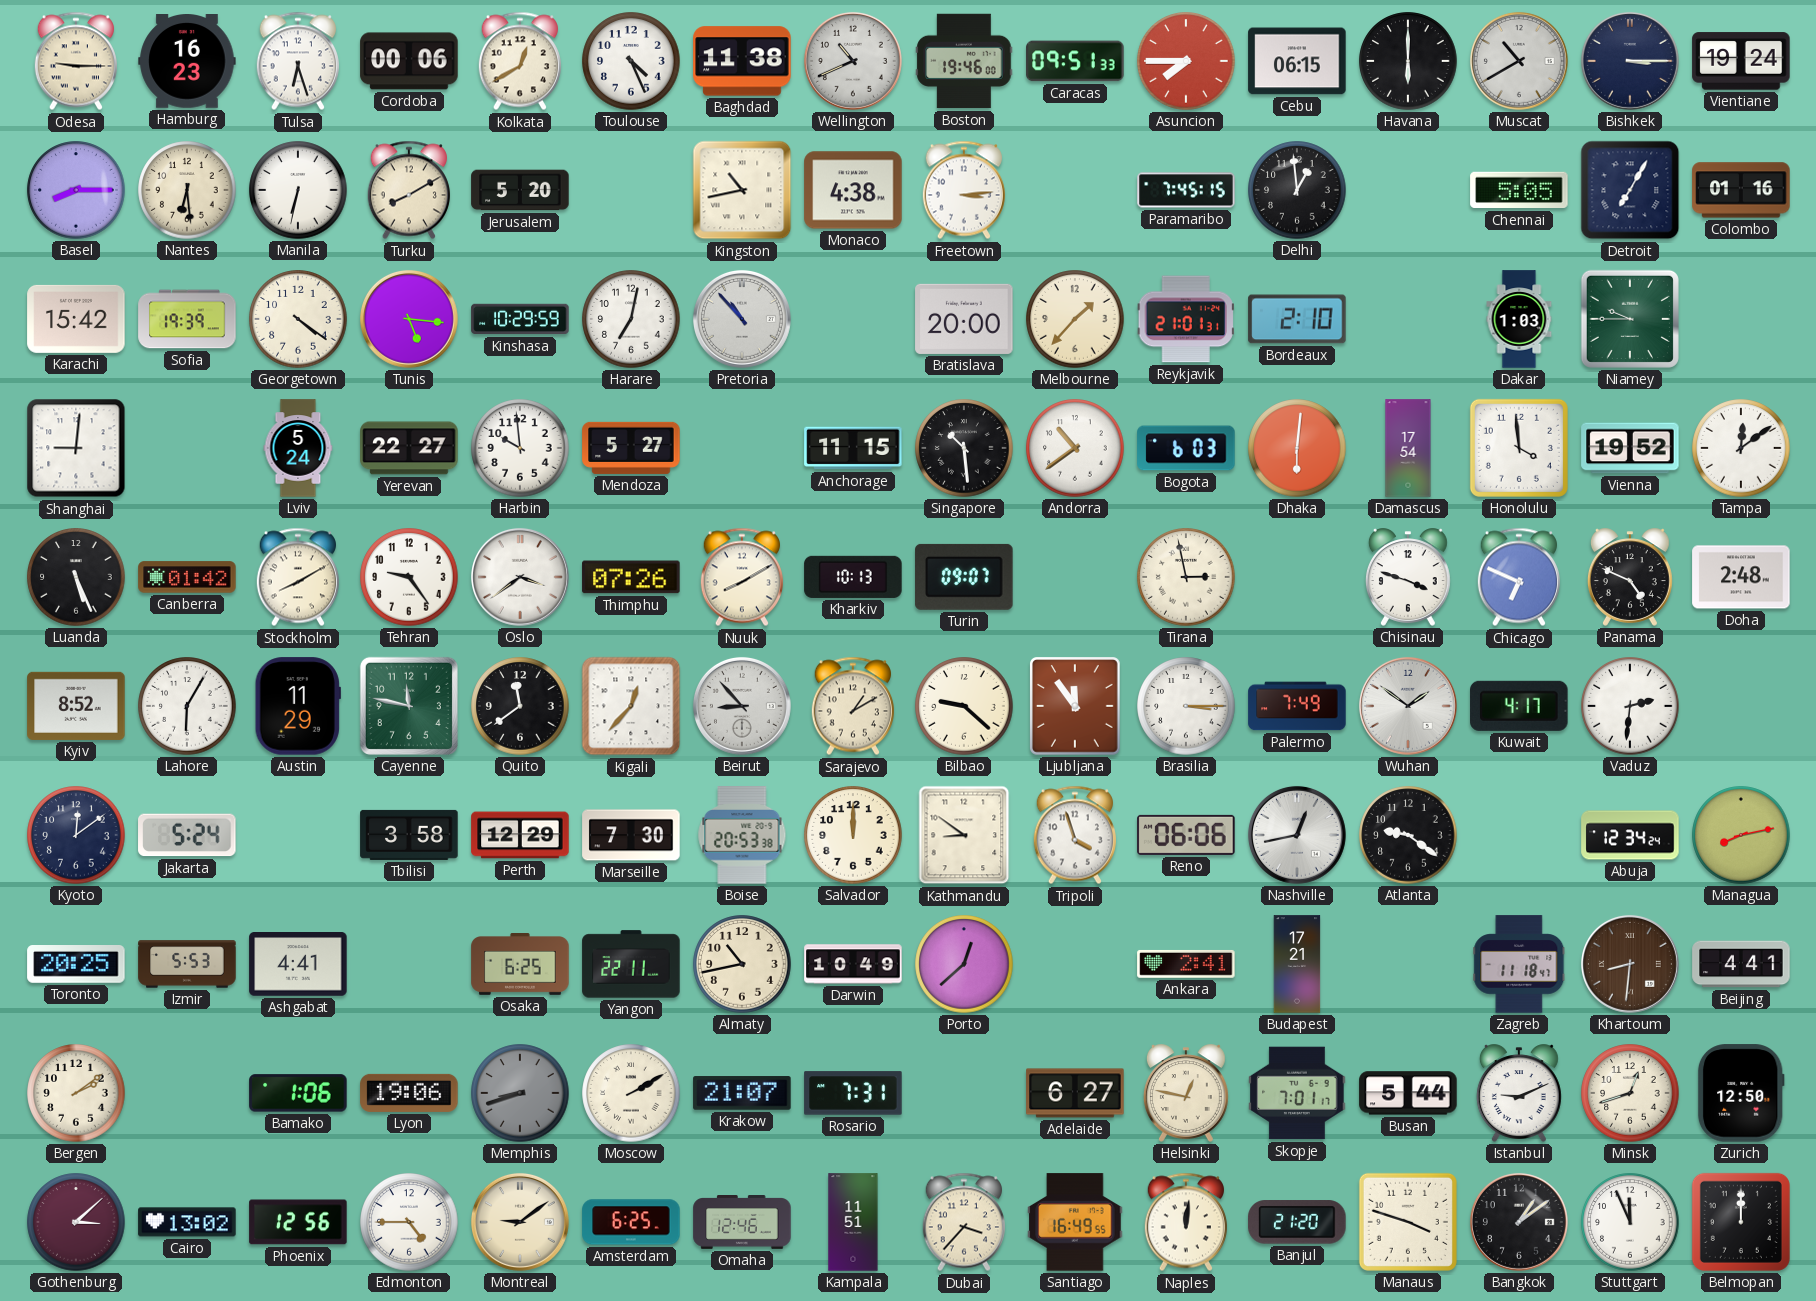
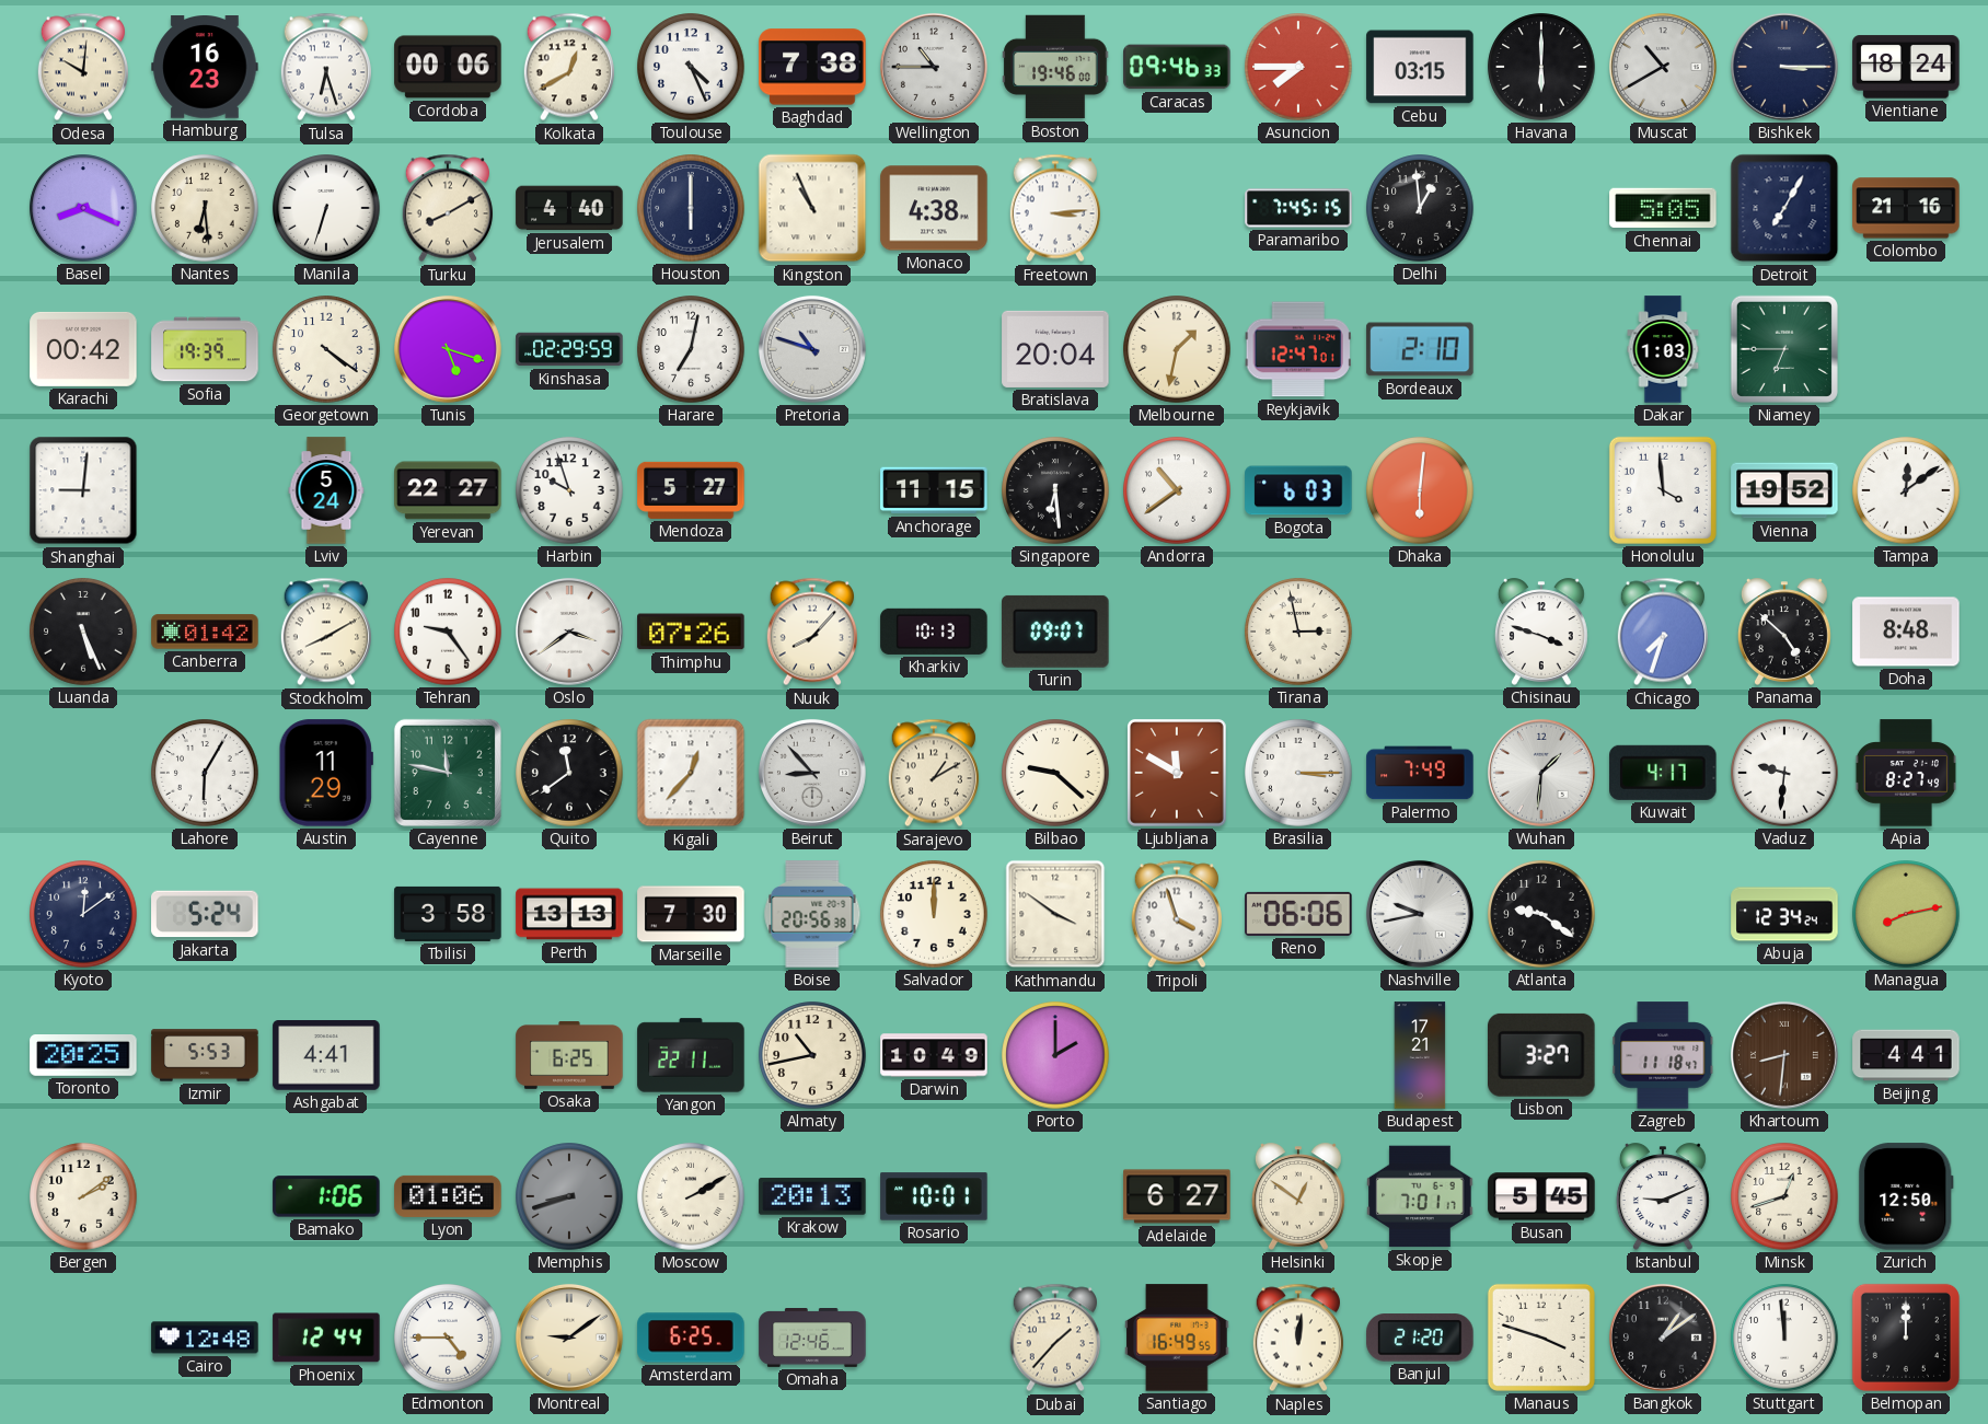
Odesa: 9:15 -> 10:01
Baghdad: 11:38 -> 7:38
Wellington: 10:41 -> 10:45
Caracas: 09:51 -> 09:46
Cebu: 06:15 -> 03:15
Vientiane: 19:24 -> 18:24
Basel: 8:15 -> 8:19
Manila: 6:32 -> 6:33
Jerusalem: 5:20 -> 4:40
Houston: none -> 6:00
Kingston: 10:43 -> 10:56
Colombo: 01:16 -> 21:16
Karachi: 15:42 -> 00:42
Tunis: 5:16 -> 5:18
Kinshasa: 10:29 -> 02:29
Pretoria: 10:53 -> 10:48
Bratislava: 20:00 -> 20:04
Melbourne: 1:37 -> 1:32
Reykjavik: 21:01 -> 12:47
Niamey: 9:45 -> 6:45
Harbin: 9:59 -> 9:57
Singapore: 10:29 -> 6:29
Damascus: 17:54 -> none
Nuuk: 8:10 -> 8:07
Chicago: 6:49 -> 7:33
Panama: 4:49 -> 4:52
Doha: 2:48 -> 8:48
Kyiv: 8:52 -> none
Ljubljana: 11:54 -> 11:50
Wuhan: 1:51 -> 1:31
Vaduz: 2:31 -> 9:31
Apia: none -> 8:27
Perth: 12:29 -> 13:13
Boise: 20:53 -> 20:56
Kathmandu: 8:51 -> 3:51
Nashville: 12:43 -> 9:43
Porto: 12:38 -> 2:00
Ankara: 2:41 -> none
Lisbon: none -> 3:27
Lyon: 19:06 -> 01:06
Krakow: 21:07 -> 20:13
Rosario: 7:31 -> 10:01
Helsinki: 12:47 -> 12:51
Busan: 5:44 -> 5:45
Gothenburg: 3:08 -> none
Cairo: 13:02 -> 12:48
Phoenix: 12:56 -> 12:44
Kampala: 11:51 -> none
Dubai: 3:37 -> 1:37
Stuttgart: 11:56 -> 11:59
